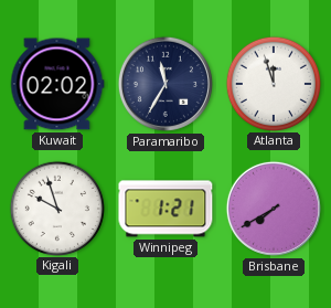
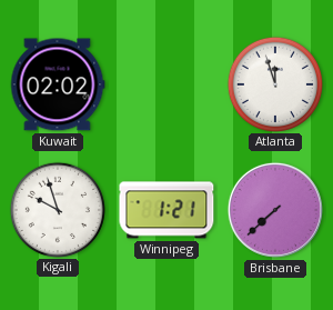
Paramaribo: 11:35 -> none
Brisbane: 7:40 -> 7:38
